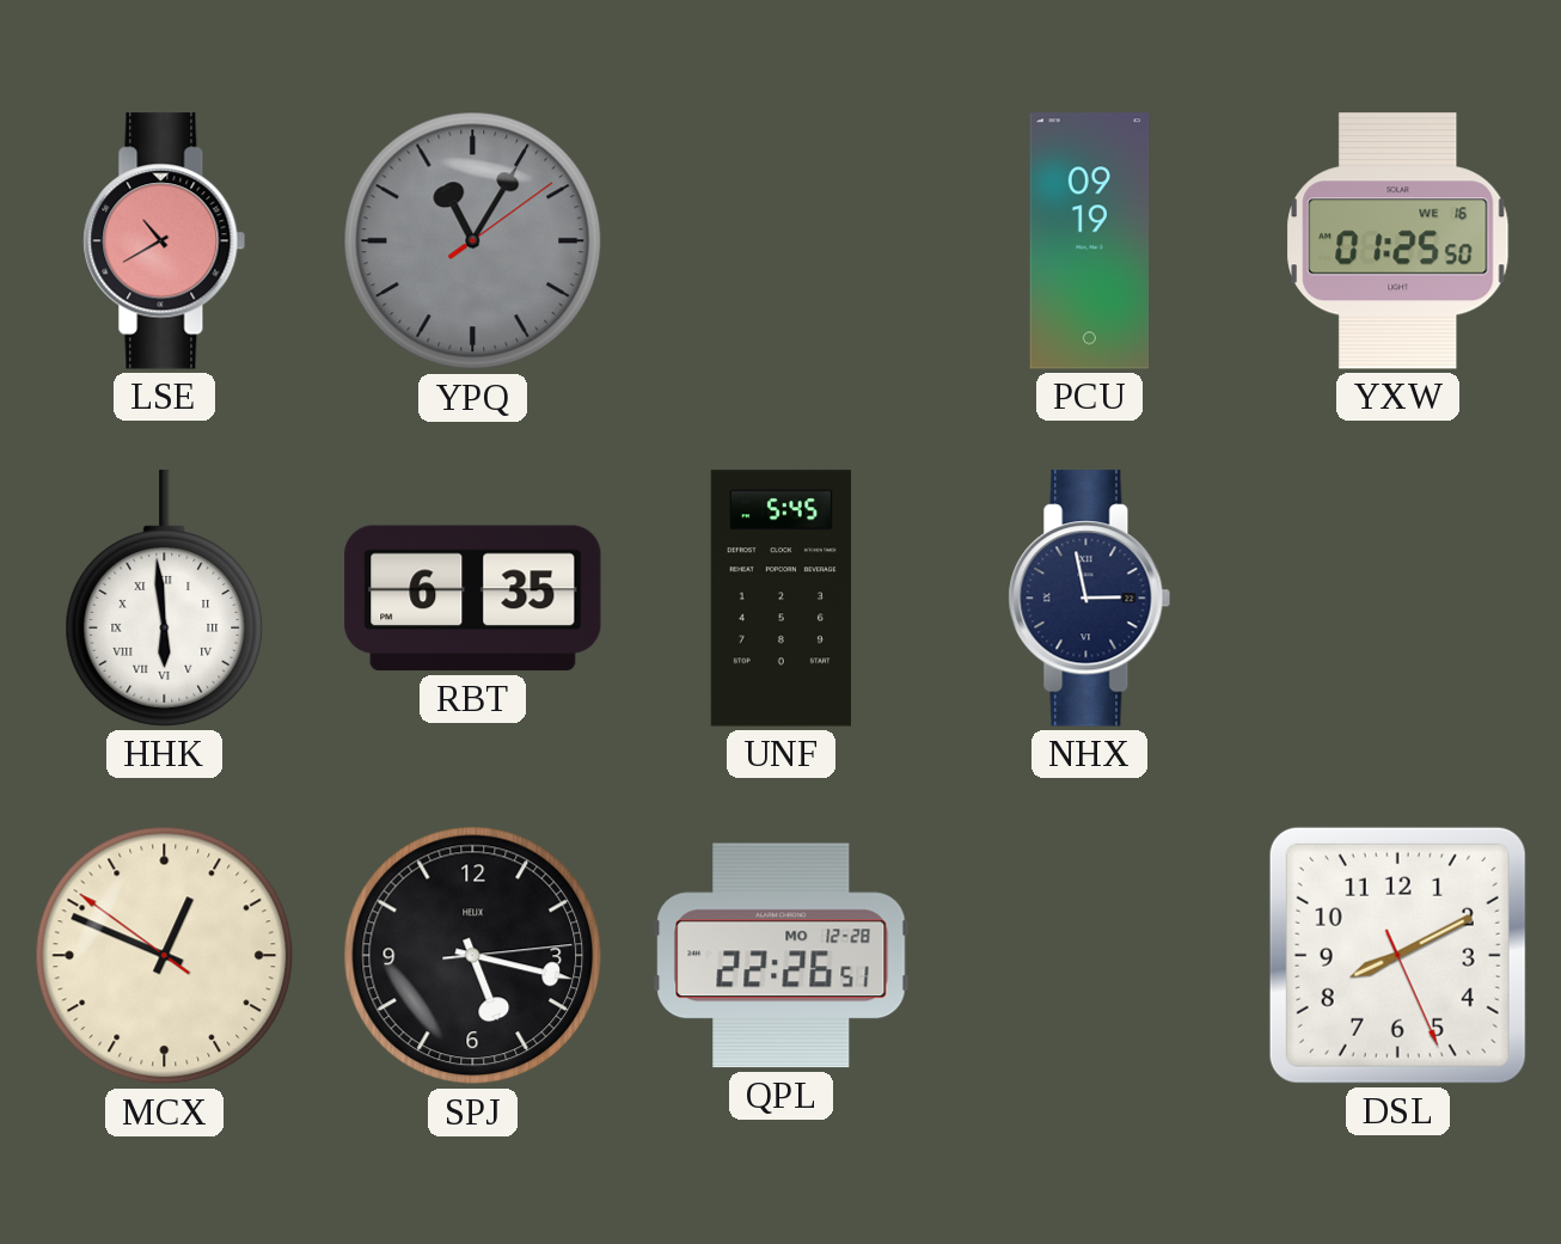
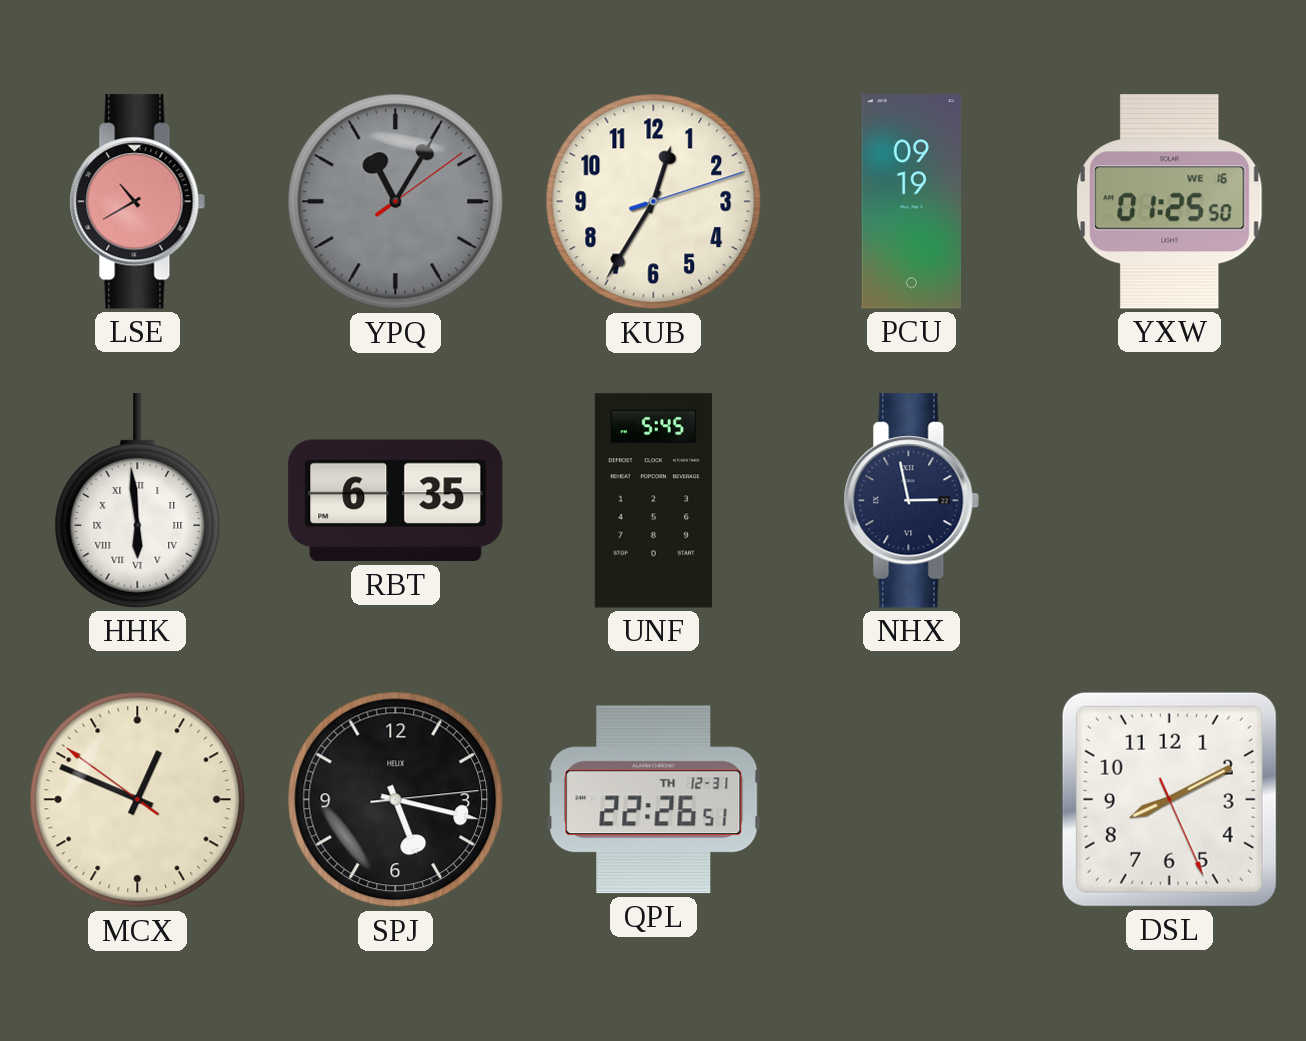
KUB: none -> 12:35
QPL date: MO 12-28 -> TH 12-31
